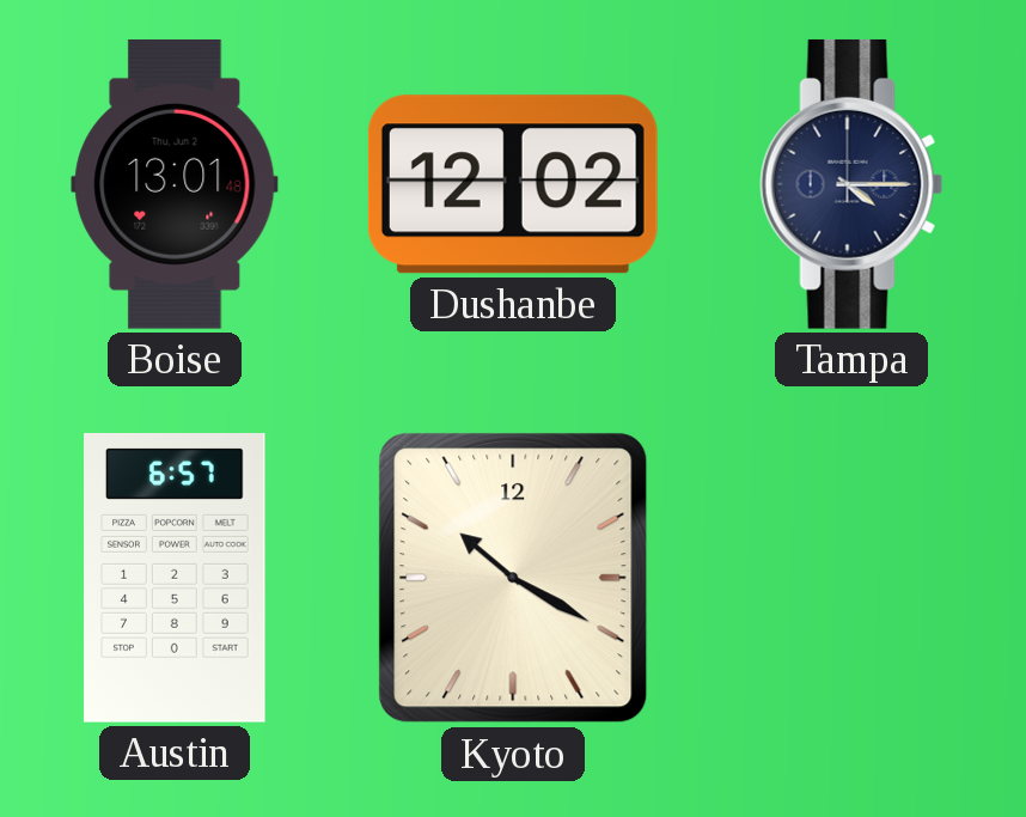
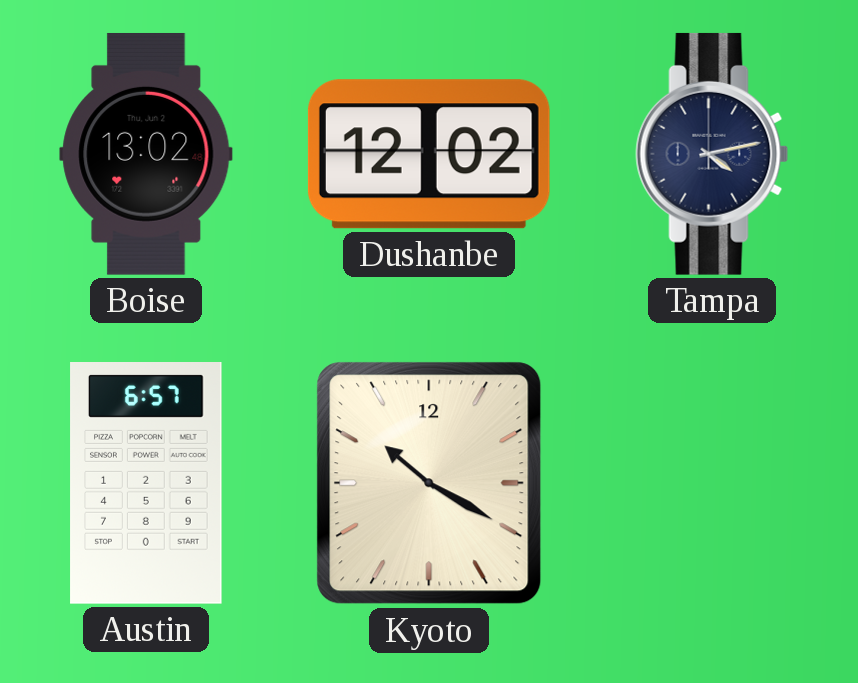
Boise: 13:01 -> 13:02
Tampa: 4:15 -> 4:13
